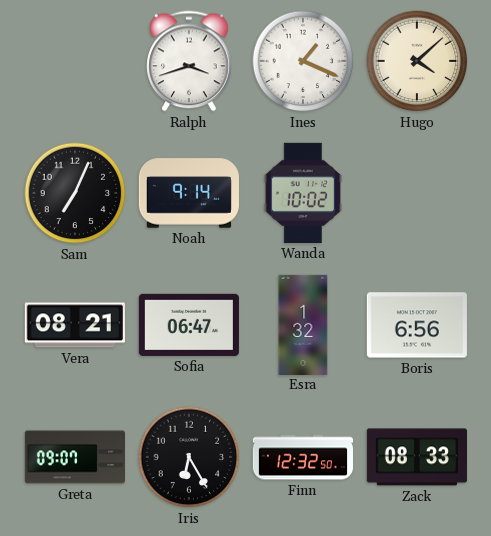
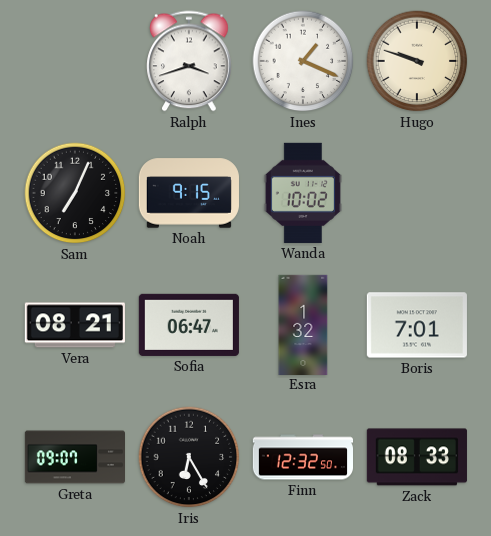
Hugo: 4:08 -> 9:48
Noah: 9:14 -> 9:15
Boris: 6:56 -> 7:01
